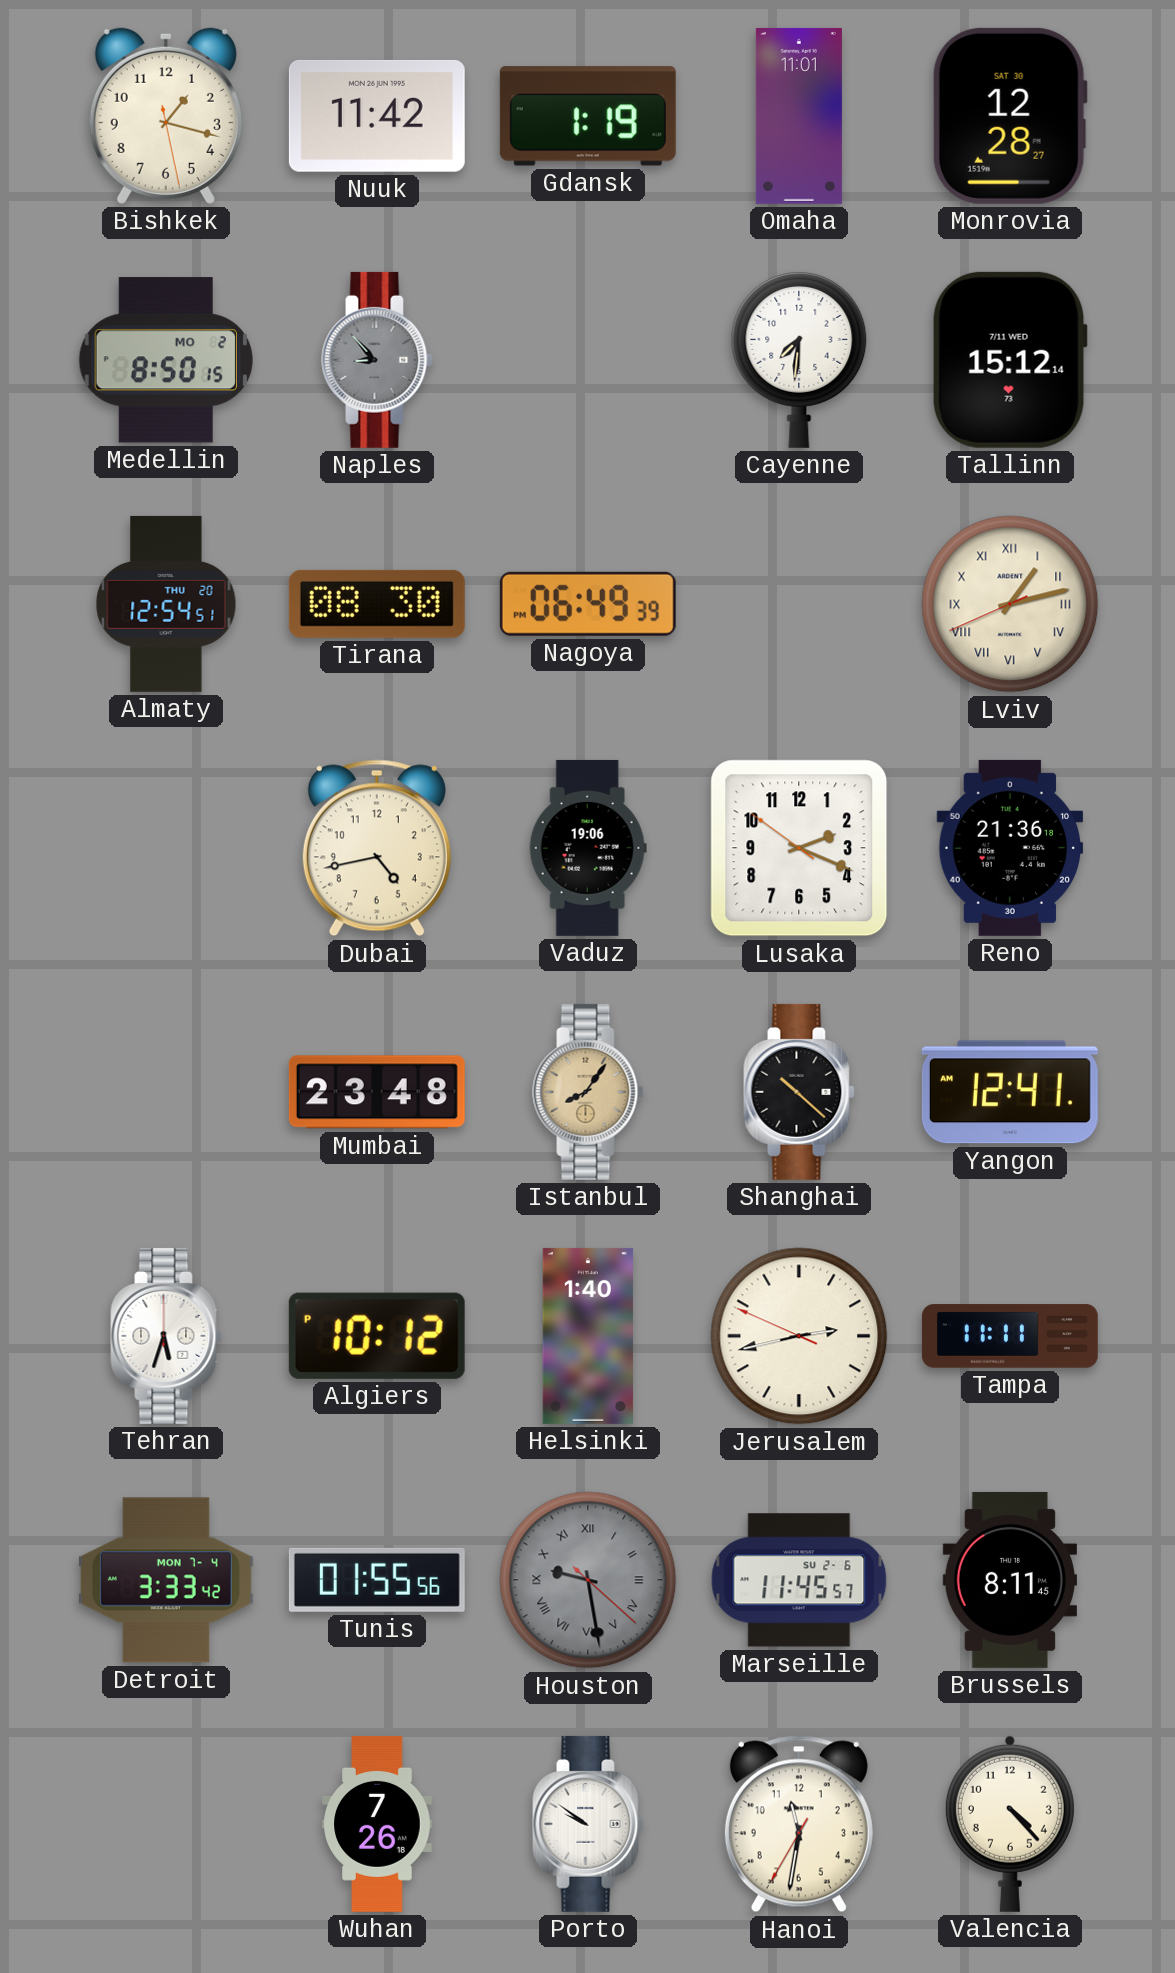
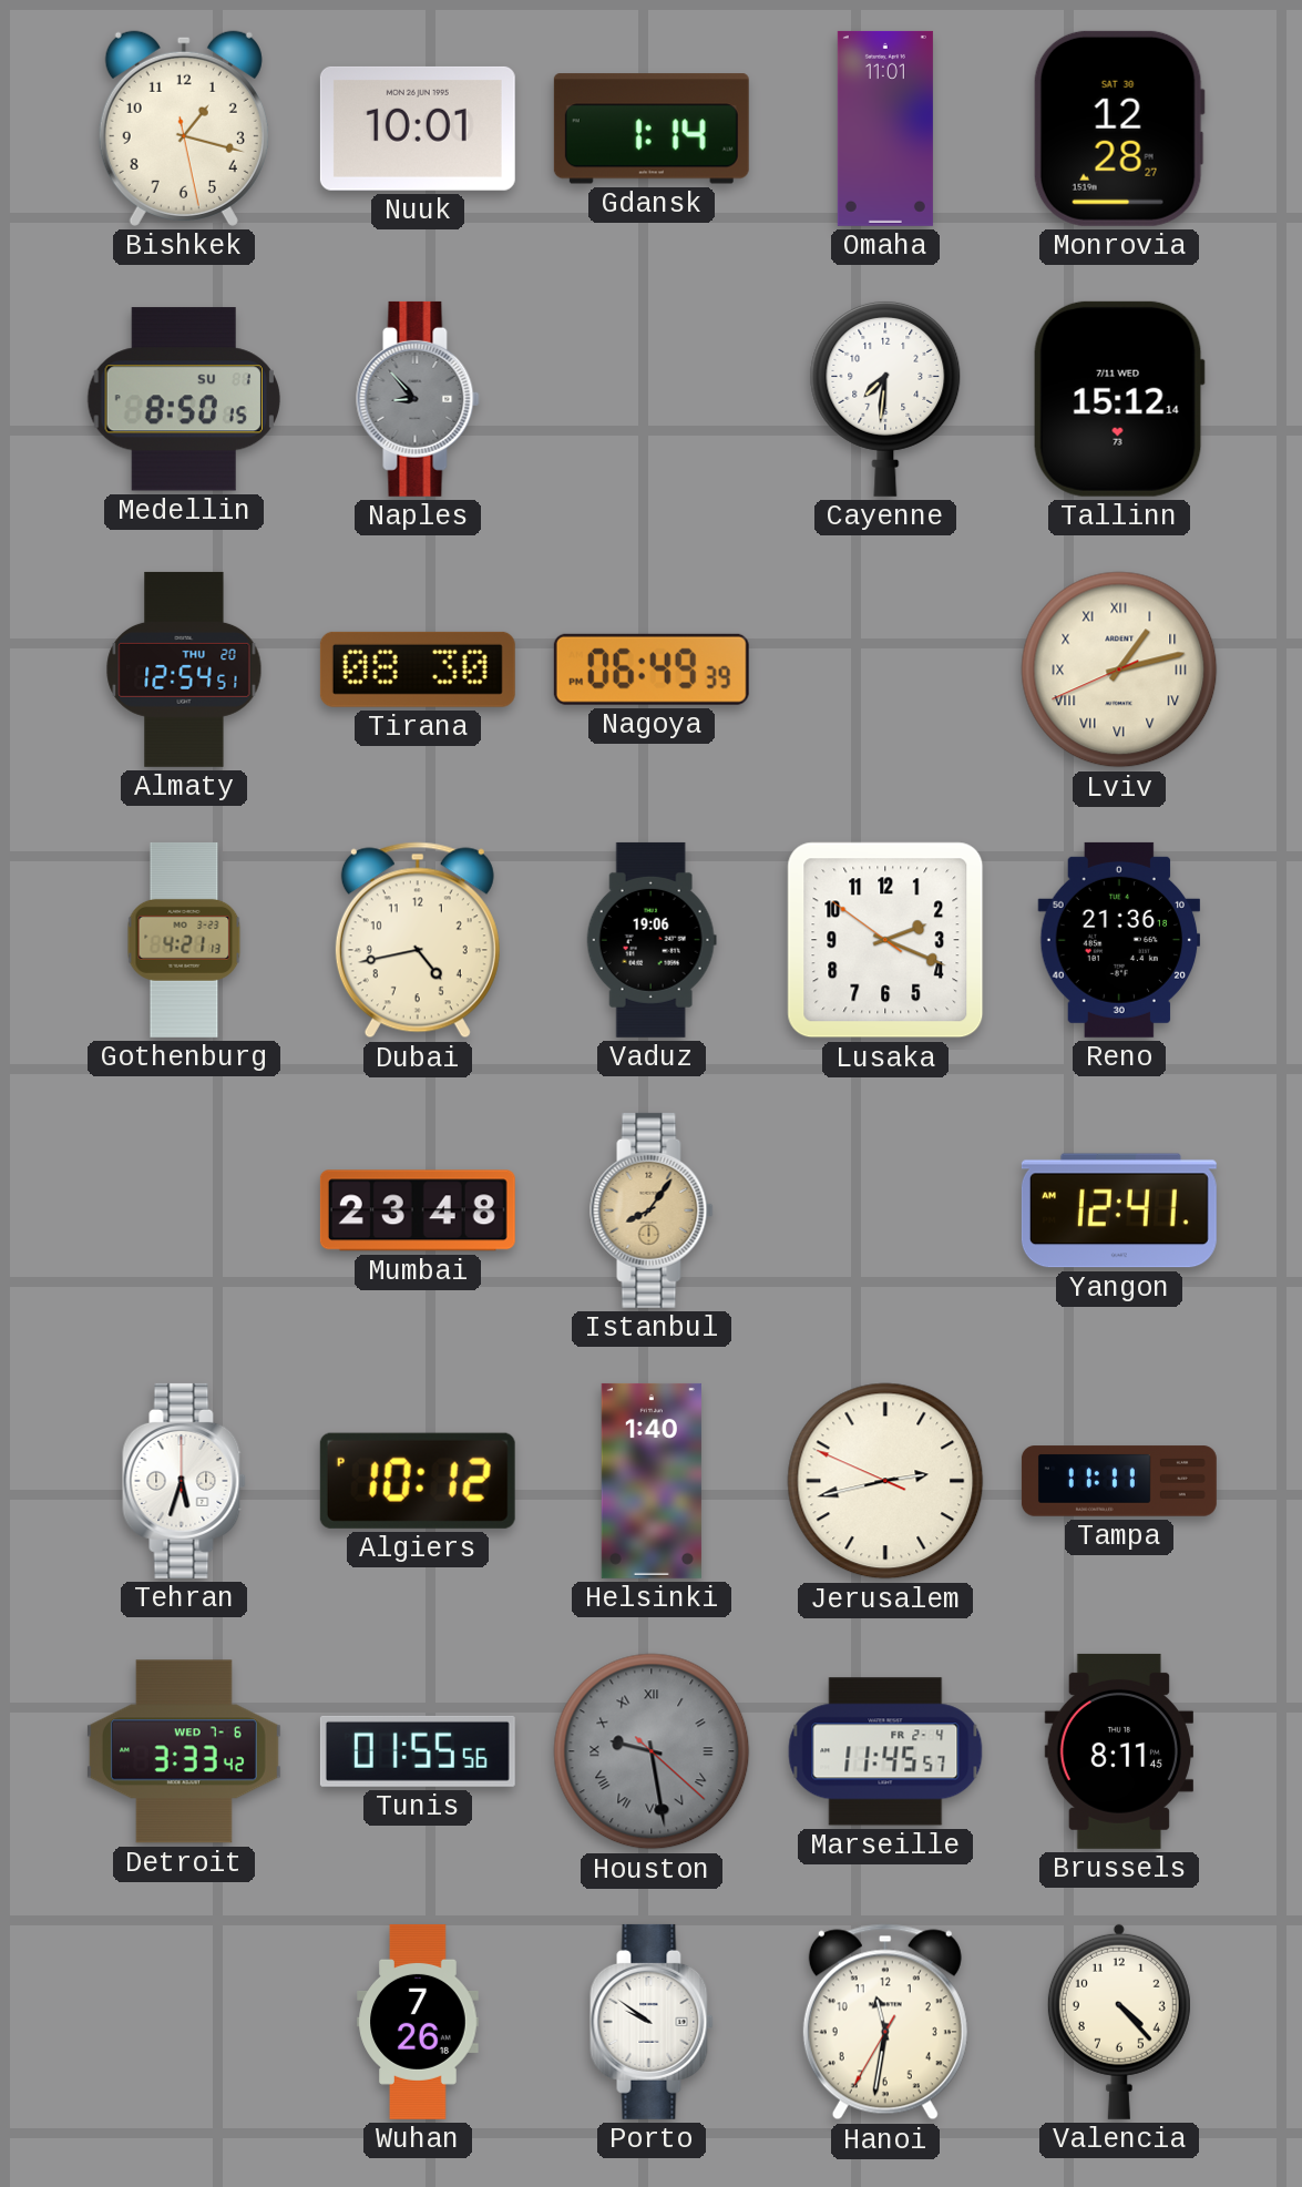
Nuuk: 11:42 -> 10:01
Gdansk: 1:19 -> 1:14
Medellin date: MO 2 -> SU 1
Gothenburg: none -> 4:21
Shanghai: 10:22 -> none
Detroit date: MON 7-4 -> WED 7-6
Marseille date: SU 2-6 -> FR 2-4
